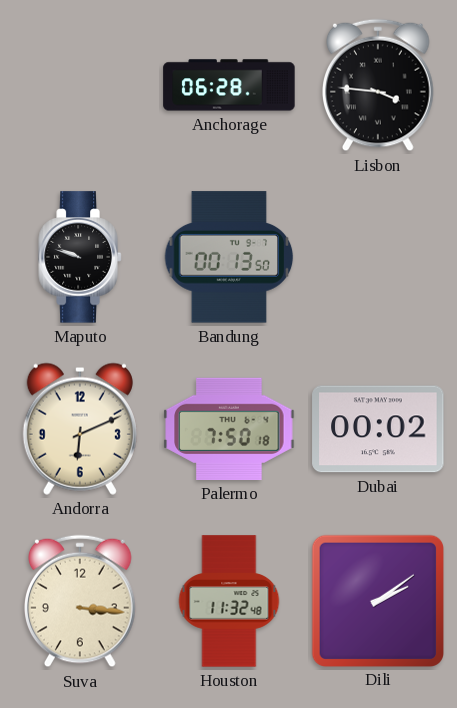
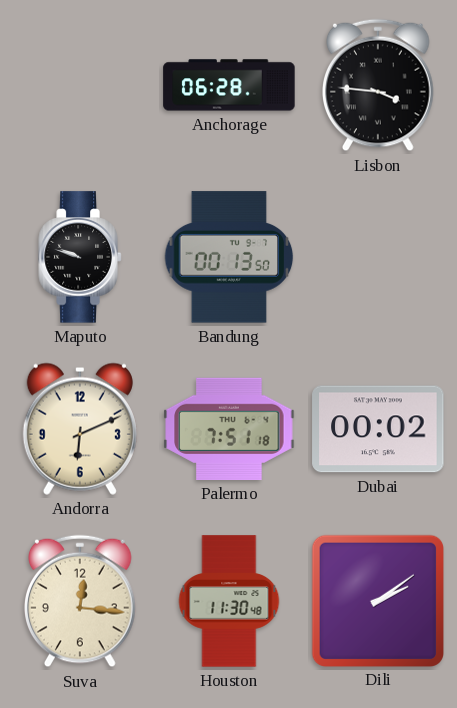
Palermo: 7:50 -> 7:51
Suva: 3:16 -> 12:16
Houston: 11:32 -> 11:30
